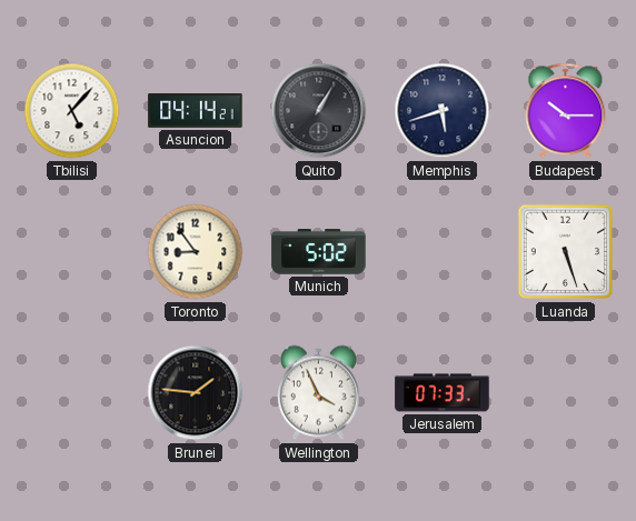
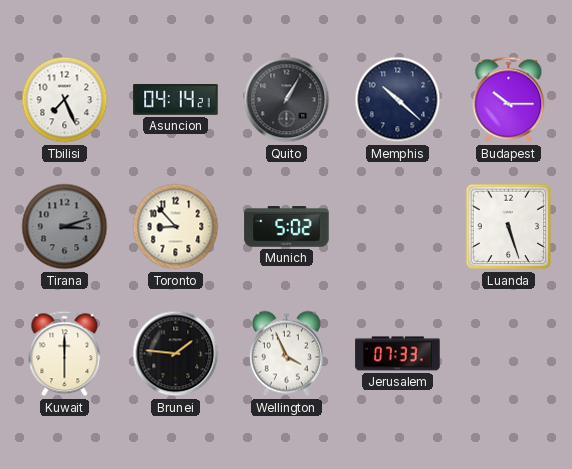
Tbilisi: 5:07 -> 7:26
Memphis: 5:42 -> 10:22
Tirana: none -> 3:12
Toronto: 8:54 -> 8:53
Kuwait: none -> 6:00
